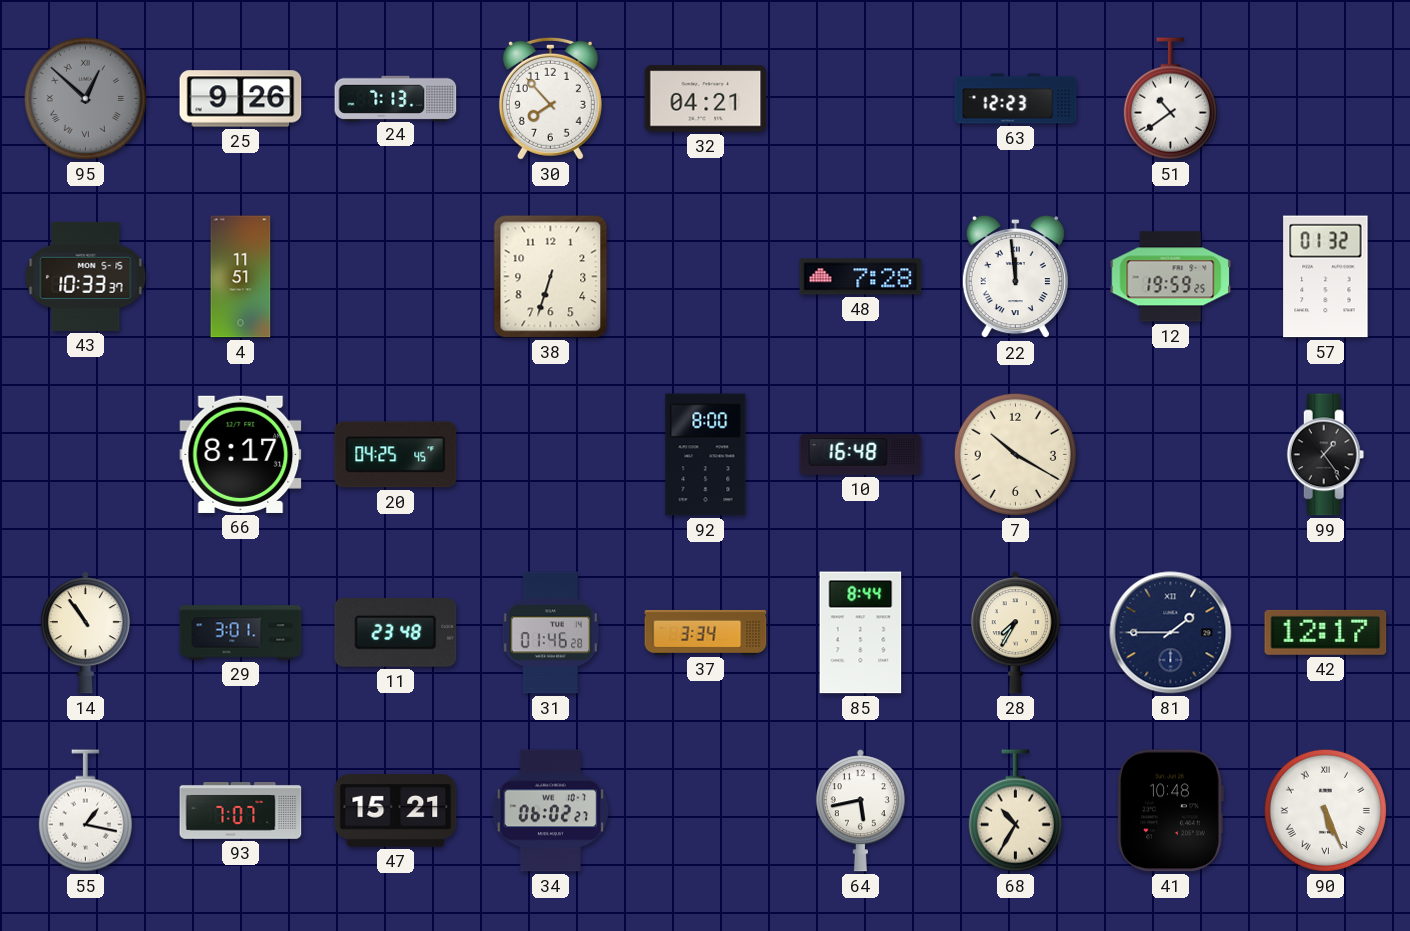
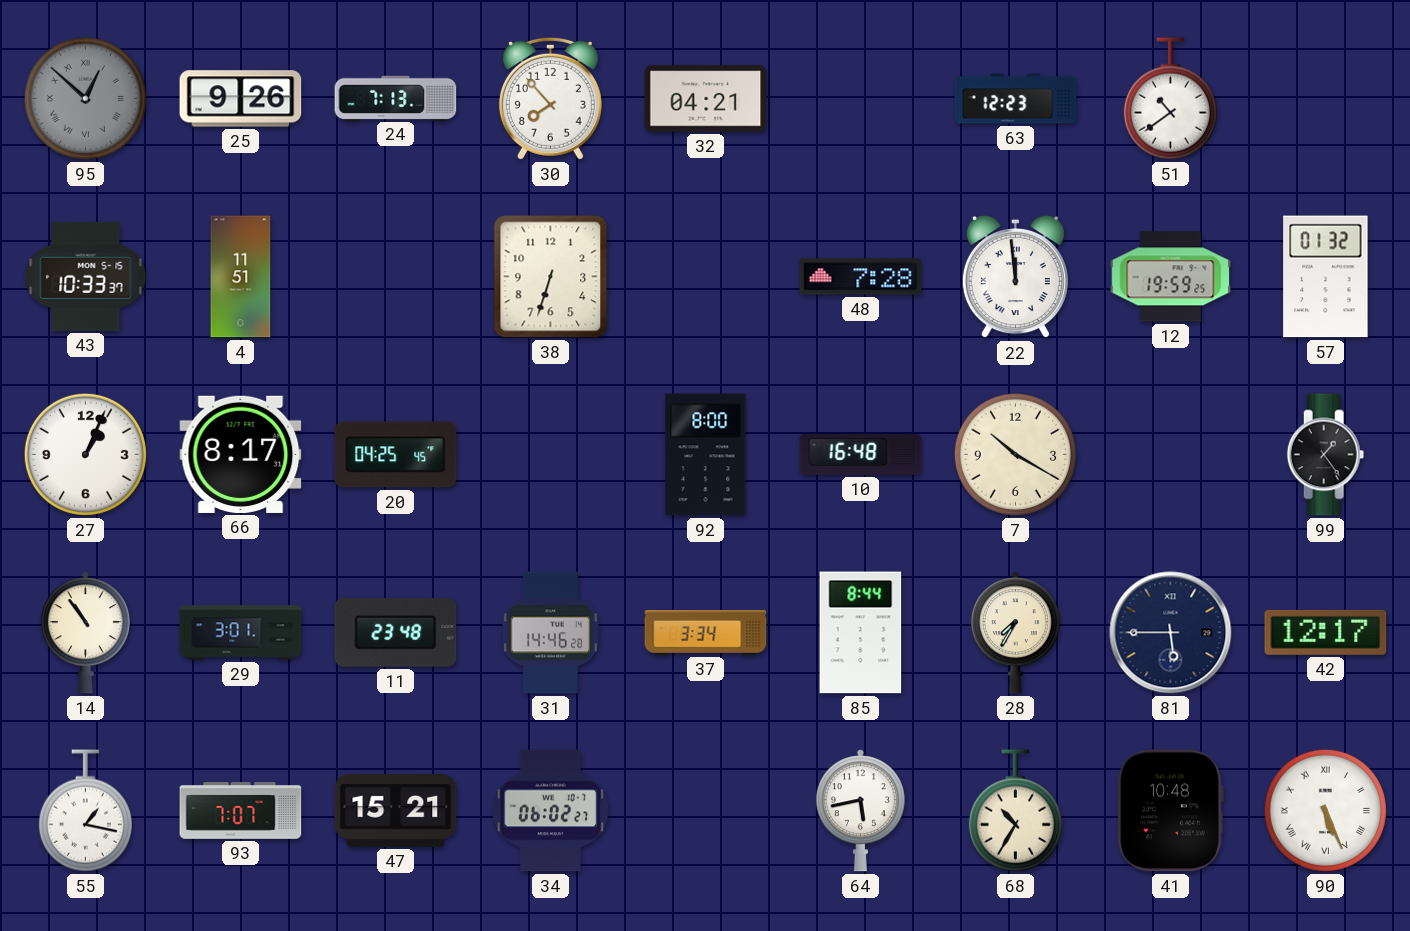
27: none -> 1:04
31: 01:46 -> 14:46
81: 1:45 -> 5:45
